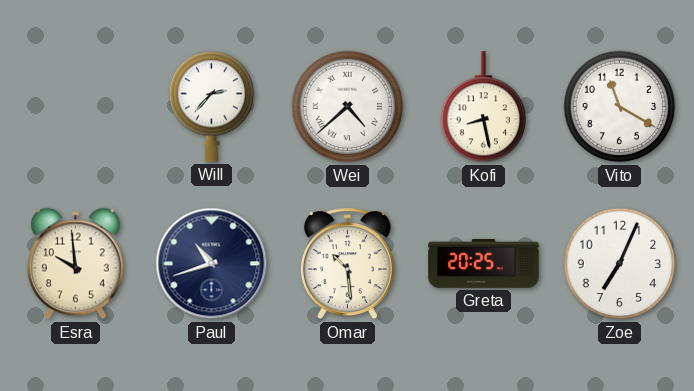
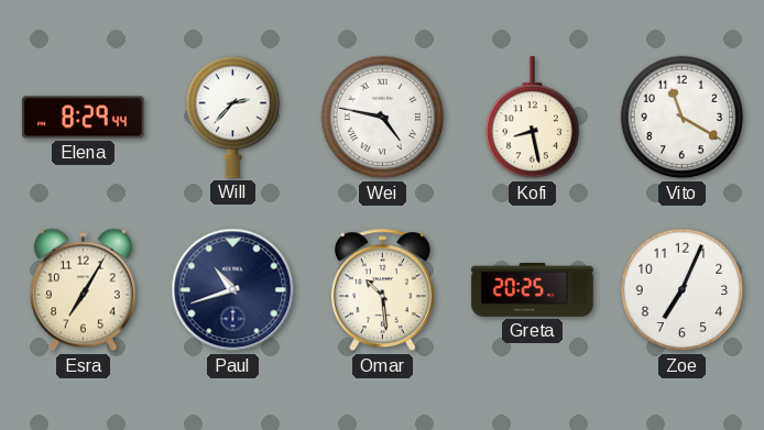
Elena: none -> 8:29
Wei: 4:38 -> 4:47
Esra: 9:59 -> 7:05
